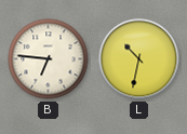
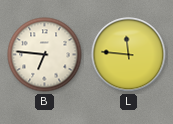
L: 10:32 -> 11:46
